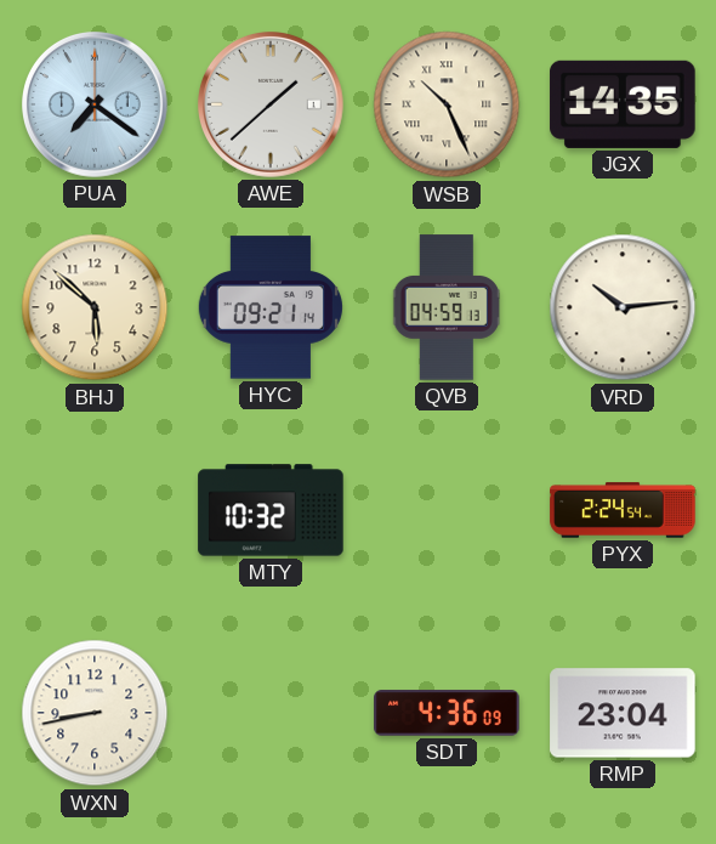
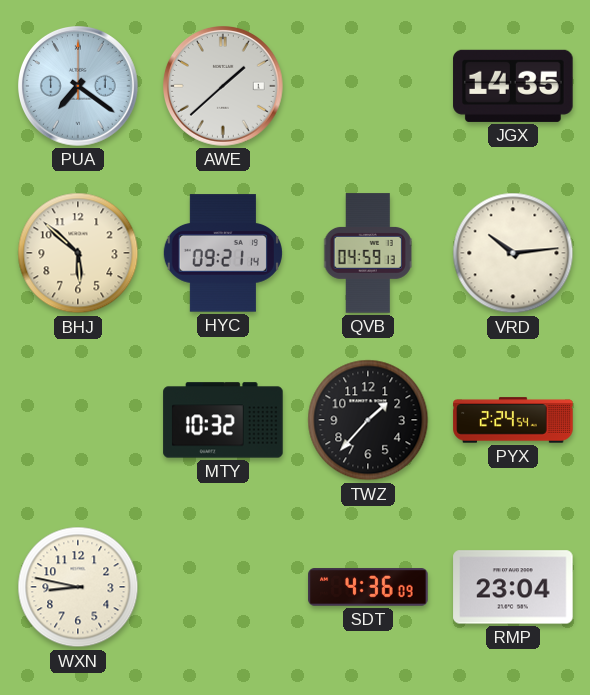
WSB: 10:26 -> none
TWZ: none -> 1:37
WXN: 8:43 -> 8:47
